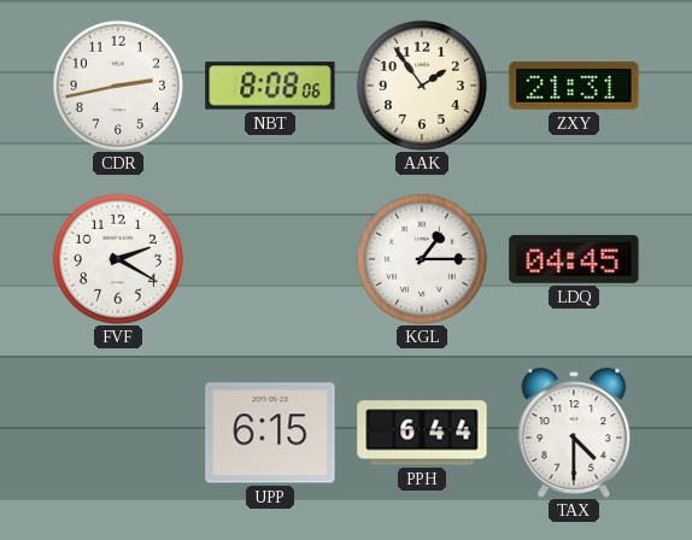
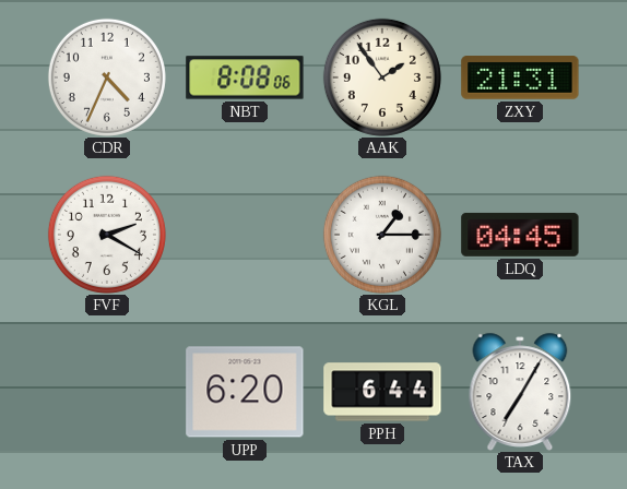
CDR: 2:43 -> 4:34
UPP: 6:15 -> 6:20
TAX: 4:30 -> 7:05
